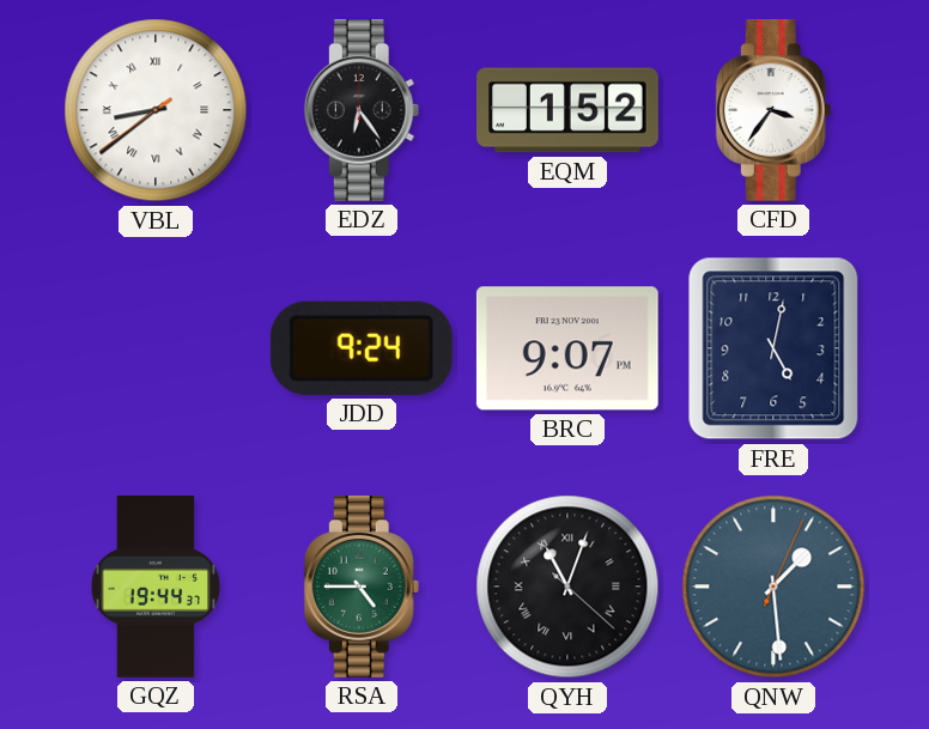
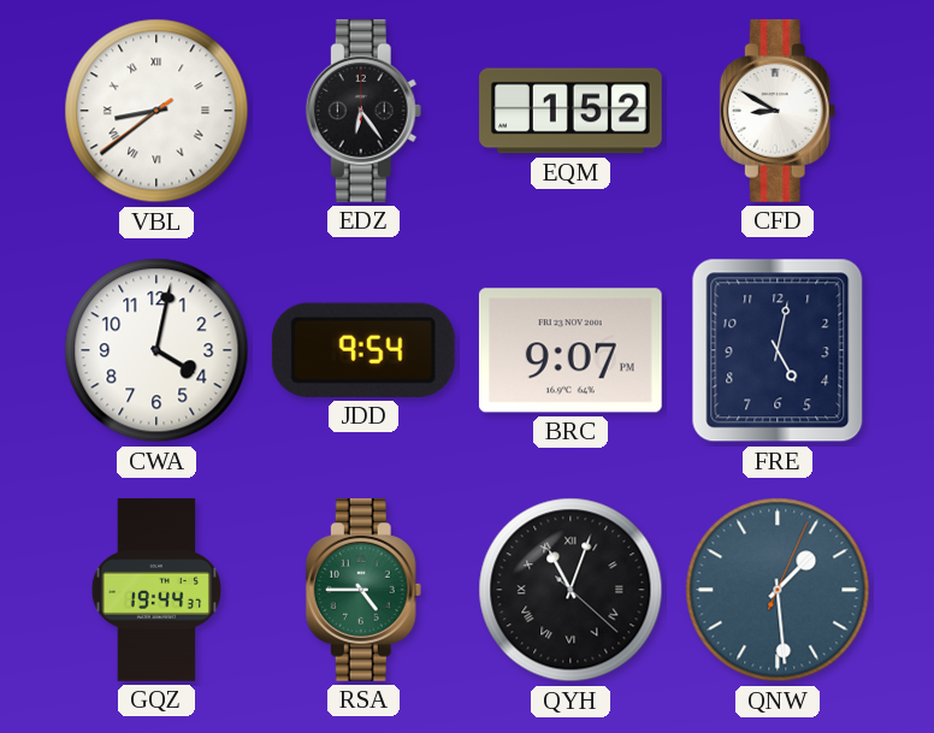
CFD: 3:36 -> 8:50
CWA: none -> 4:02
JDD: 9:24 -> 9:54
